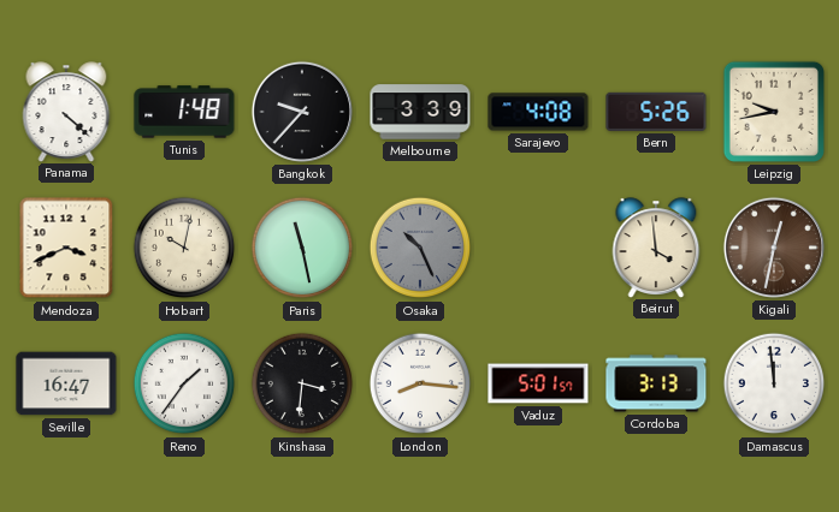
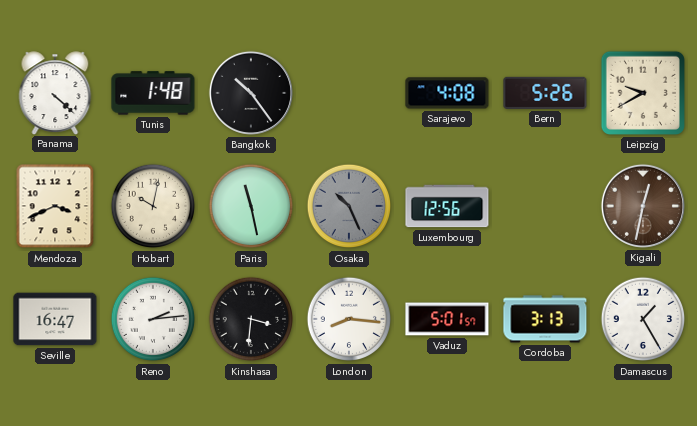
Bangkok: 9:37 -> 10:24
Melbourne: 3:39 -> none
Leipzig: 9:43 -> 9:40
Luxembourg: none -> 12:56
Beirut: 3:59 -> none
Reno: 1:36 -> 2:14
Damascus: 11:59 -> 1:25
